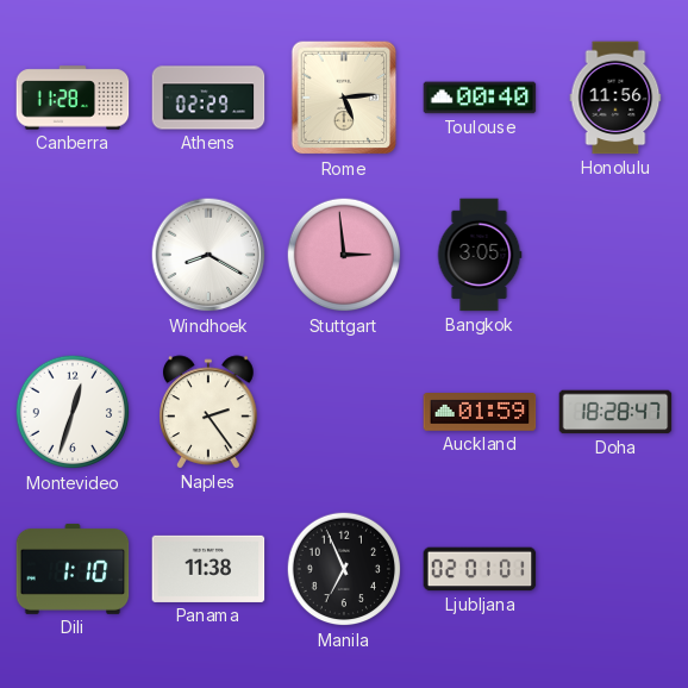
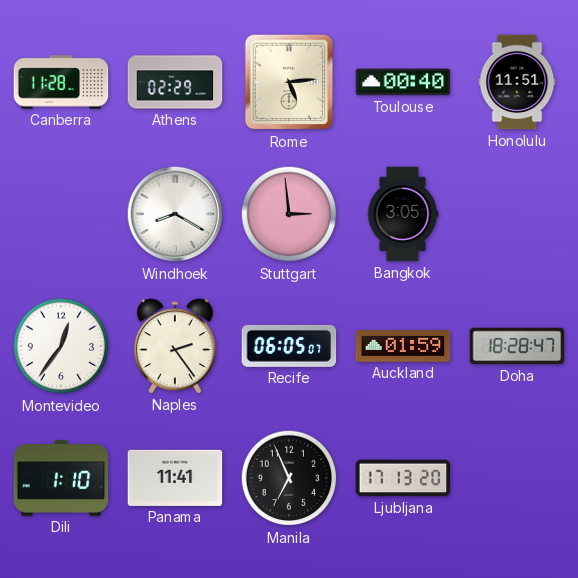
Honolulu: 11:56 -> 11:51
Montevideo: 12:33 -> 12:36
Recife: none -> 06:05
Panama: 11:38 -> 11:41
Ljubljana: 02:01 -> 17:13
